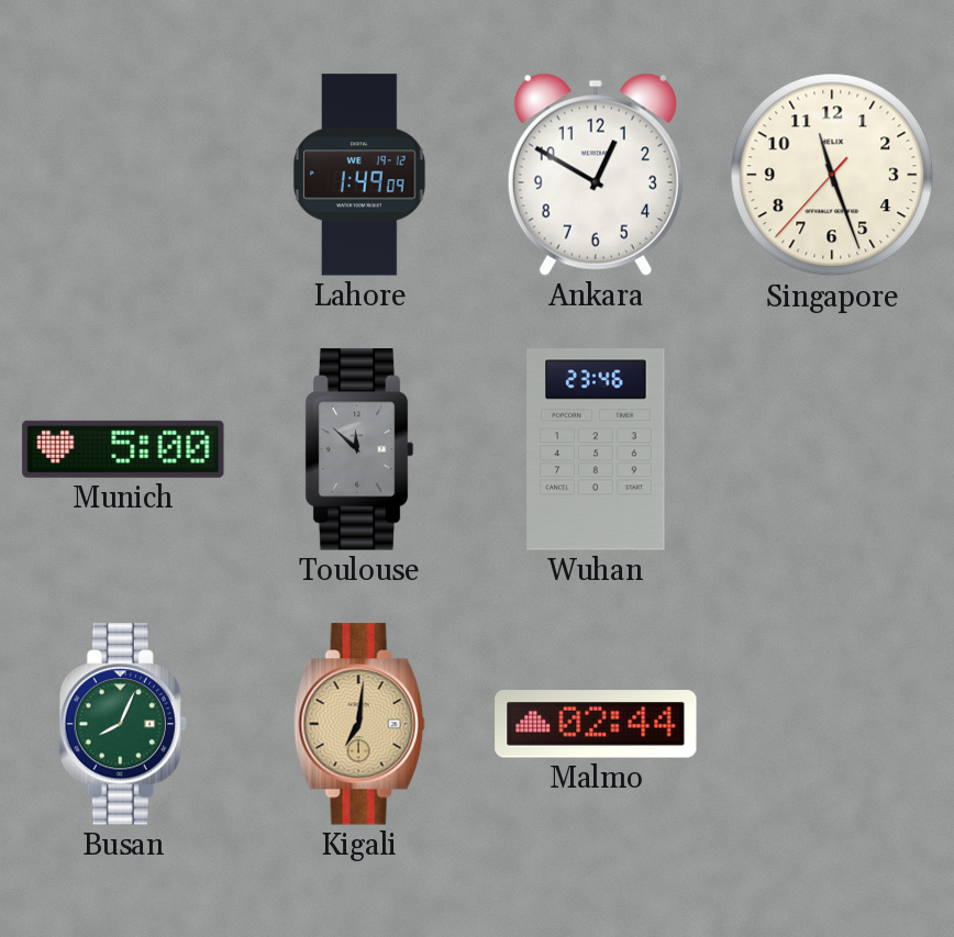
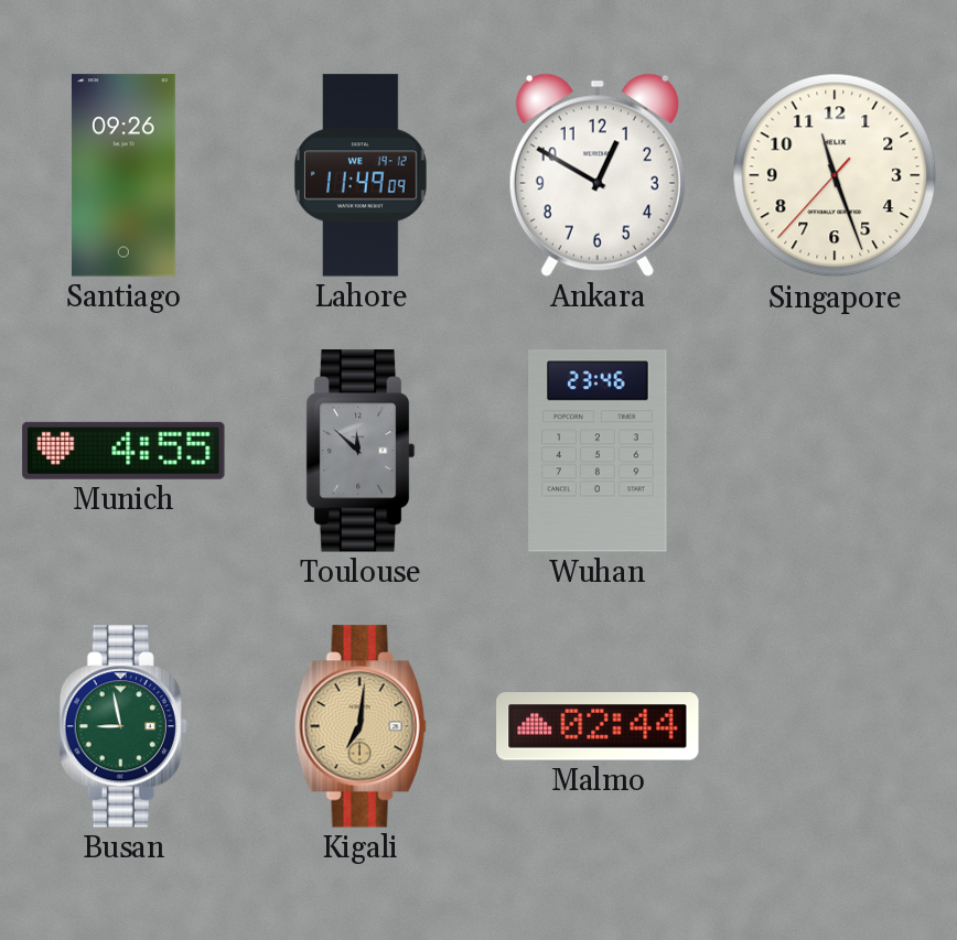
Santiago: none -> 09:26
Lahore: 1:49 -> 11:49
Munich: 5:00 -> 4:55
Busan: 8:04 -> 8:58
